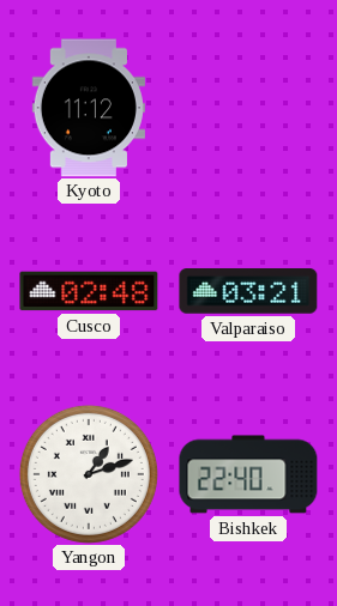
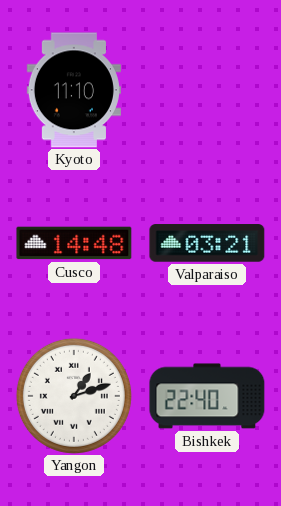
Kyoto: 11:12 -> 11:10
Cusco: 02:48 -> 14:48
